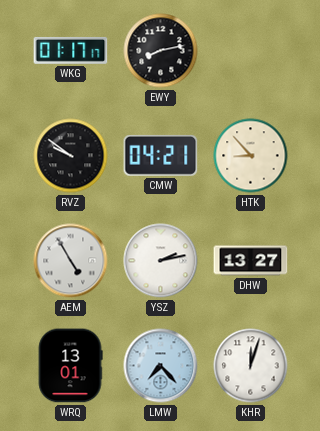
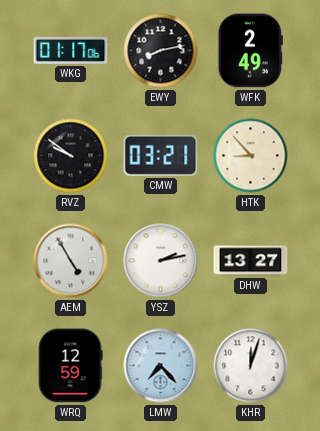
WKG: 01:17:17 -> 01:17:06
WFK: none -> 2:49
CMW: 04:21 -> 03:21
WRQ: 13:01 -> 12:59
